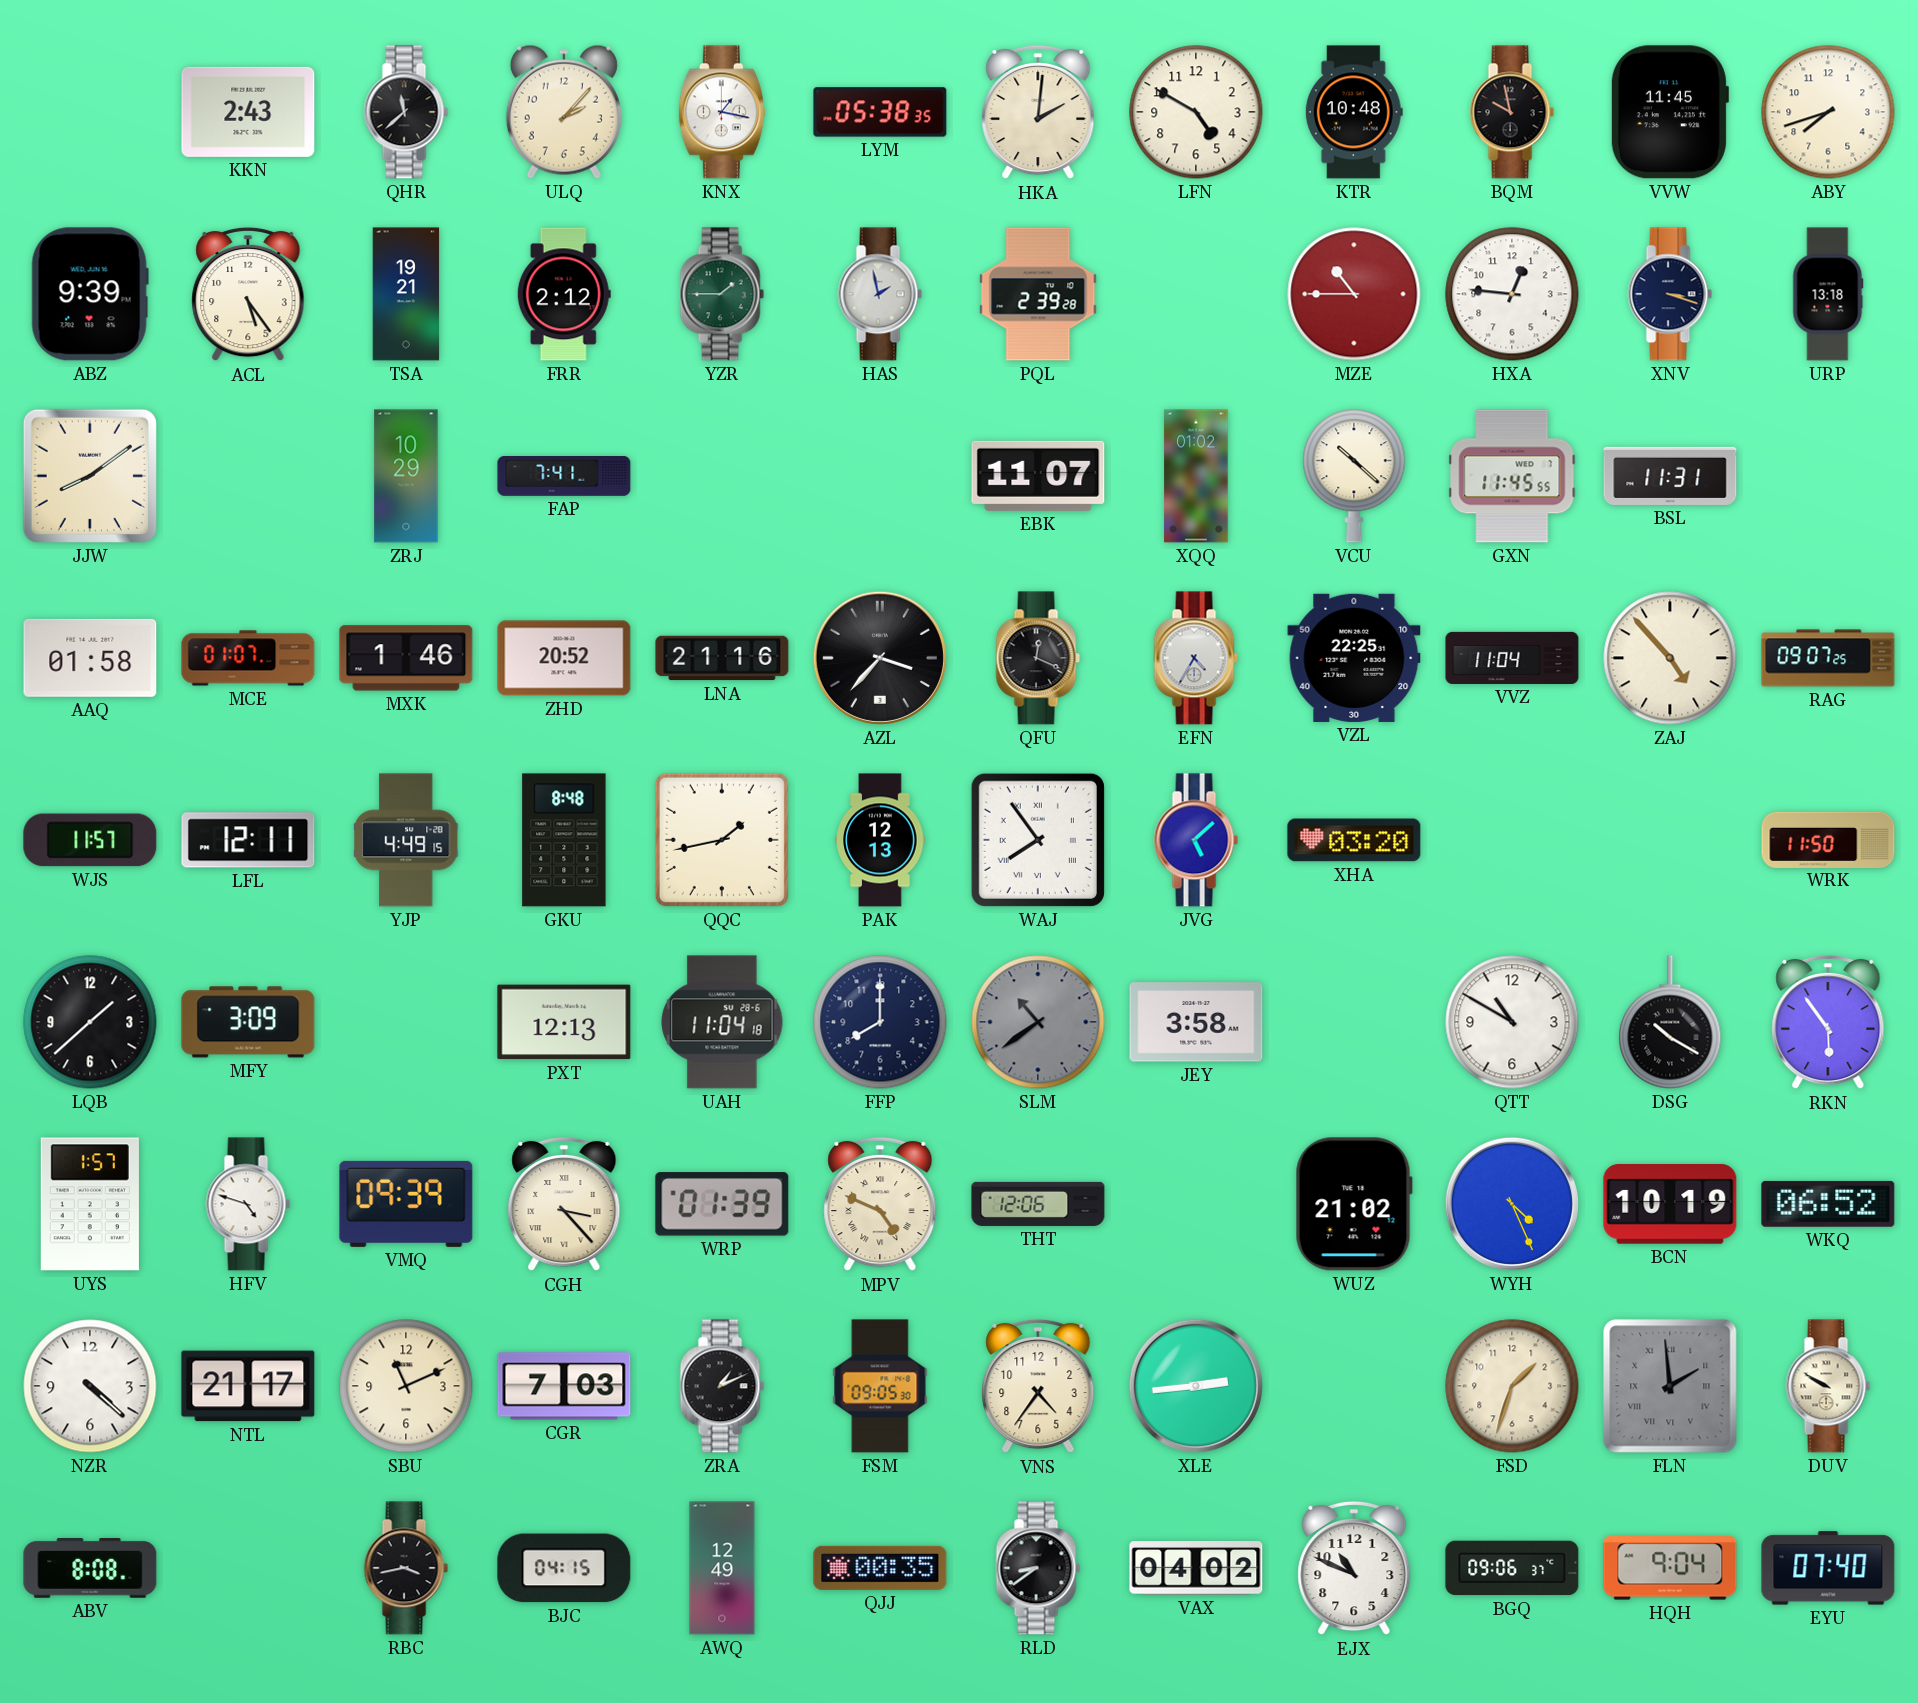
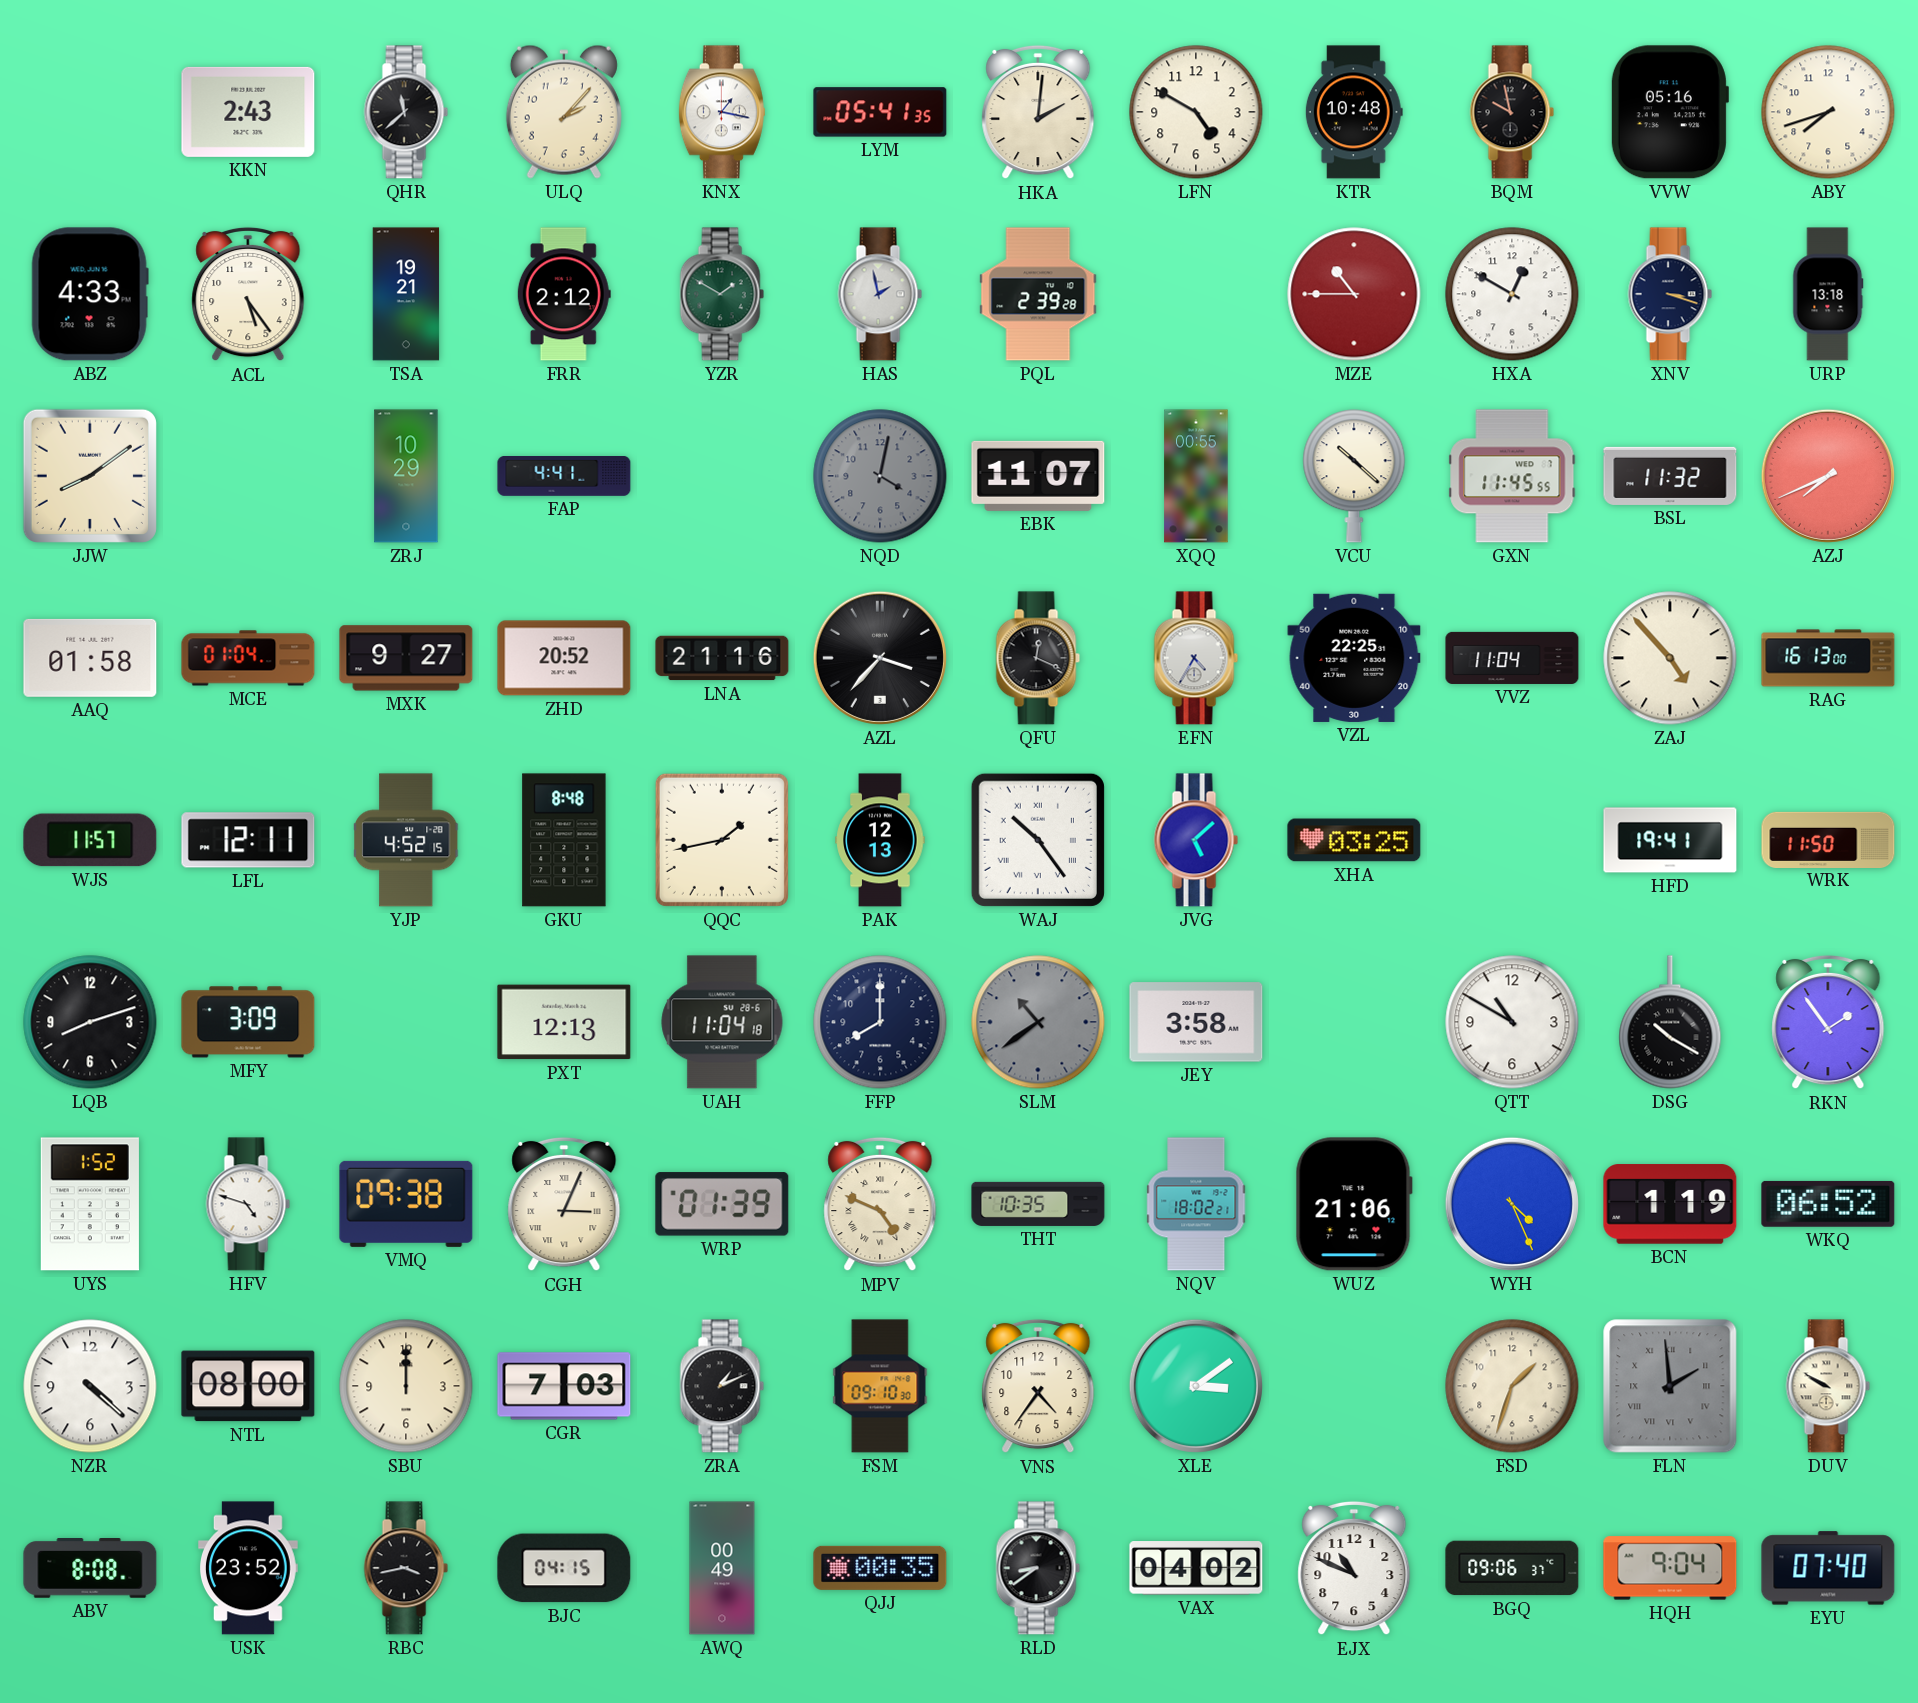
LYM: 05:38 -> 05:41
VVW: 11:45 -> 05:16
ABZ: 9:39 -> 4:33
YZR: 1:45 -> 1:50
HXA: 12:46 -> 12:50
FAP: 7:41 -> 4:41
NQD: none -> 4:02
XQQ: 01:02 -> 00:55
BSL: 11:31 -> 11:32
AZJ: none -> 7:41
MCE: 01:07 -> 01:04
MXK: 1:46 -> 9:27
RAG: 09:07 -> 16:13
YJP: 4:49 -> 4:52
WAJ: 7:54 -> 10:24
XHA: 03:20 -> 03:25
HFD: none -> 19:41
LQB: 1:38 -> 8:12
RKN: 5:54 -> 1:54
UYS: 1:57 -> 1:52
VMQ: 09:39 -> 09:38
CGH: 3:23 -> 3:04
THT: 12:06 -> 10:35
NQV: none -> 18:02
WUZ: 21:02 -> 21:06
BCN: 10:19 -> 1:19
NTL: 21:17 -> 08:00
SBU: 11:11 -> 12:00
FSM: 09:05 -> 09:10
XLE: 2:44 -> 3:09
USK: none -> 23:52
AWQ: 12:49 -> 00:49
